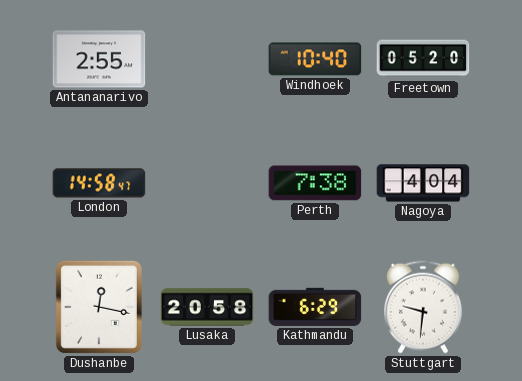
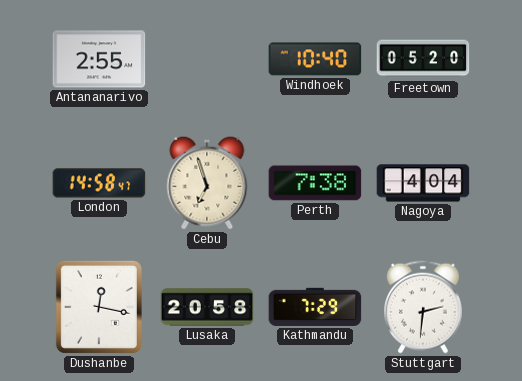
Cebu: none -> 6:57
Kathmandu: 6:29 -> 7:29
Stuttgart: 9:31 -> 2:31
